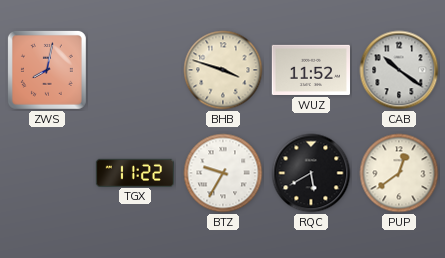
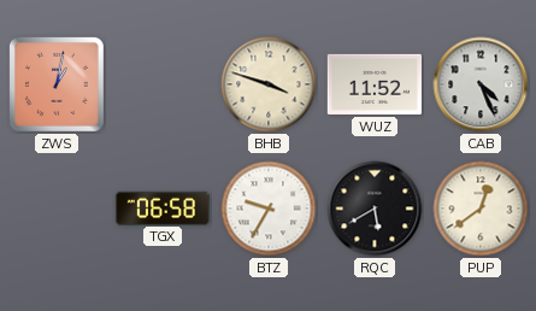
ZWS: 8:02 -> 1:02
CAB: 10:21 -> 4:26
TGX: 11:22 -> 06:58
